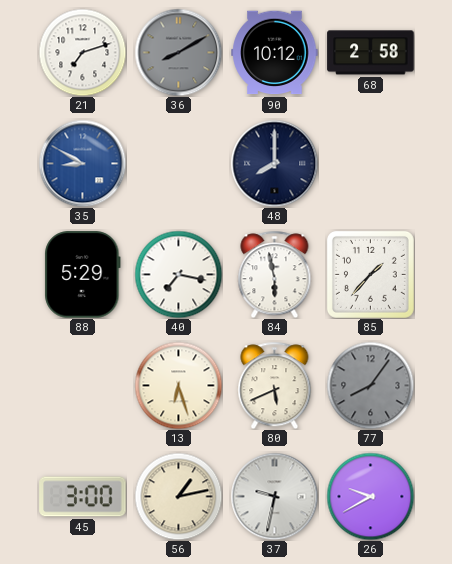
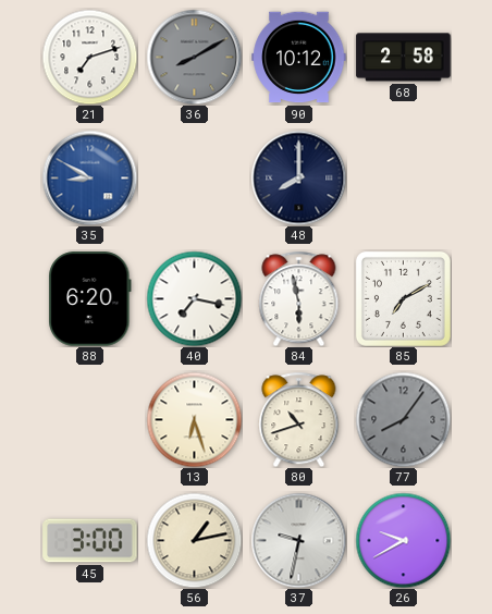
88: 5:29 -> 6:20
85: 1:37 -> 7:10
80: 5:41 -> 10:42
